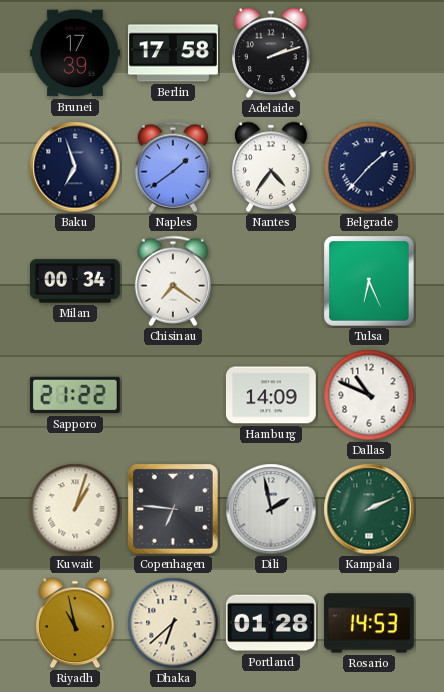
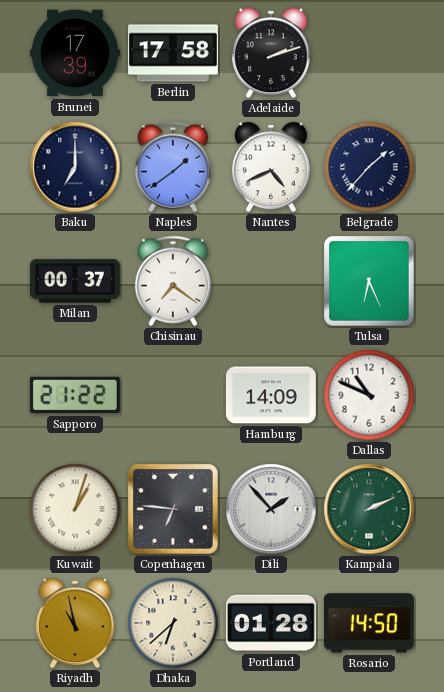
Baku: 6:57 -> 7:00
Nantes: 4:36 -> 4:41
Milan: 00:34 -> 00:37
Dili: 1:58 -> 1:53
Rosario: 14:53 -> 14:50
